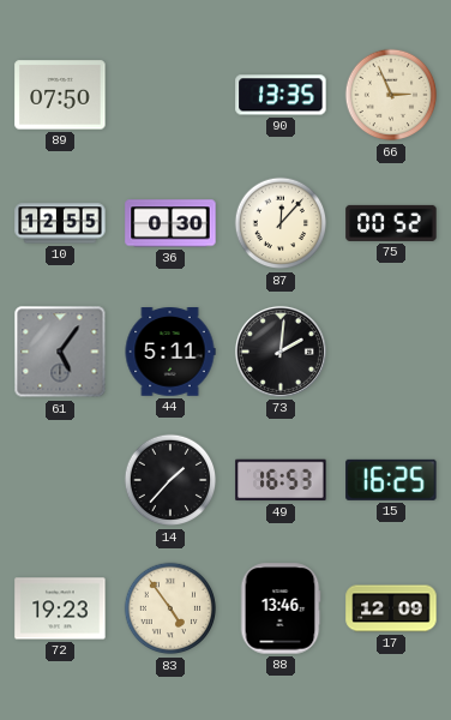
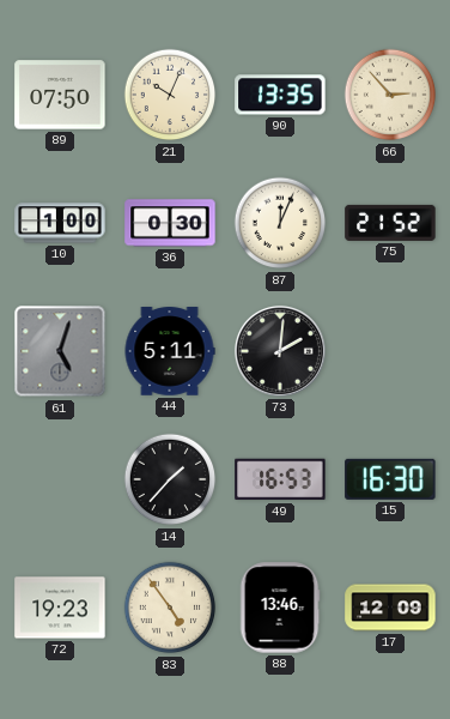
21: none -> 10:04
66: 2:56 -> 2:53
10: 12:55 -> 1:00
87: 12:07 -> 12:04
75: 00:52 -> 21:52
61: 5:06 -> 5:03
15: 16:25 -> 16:30
